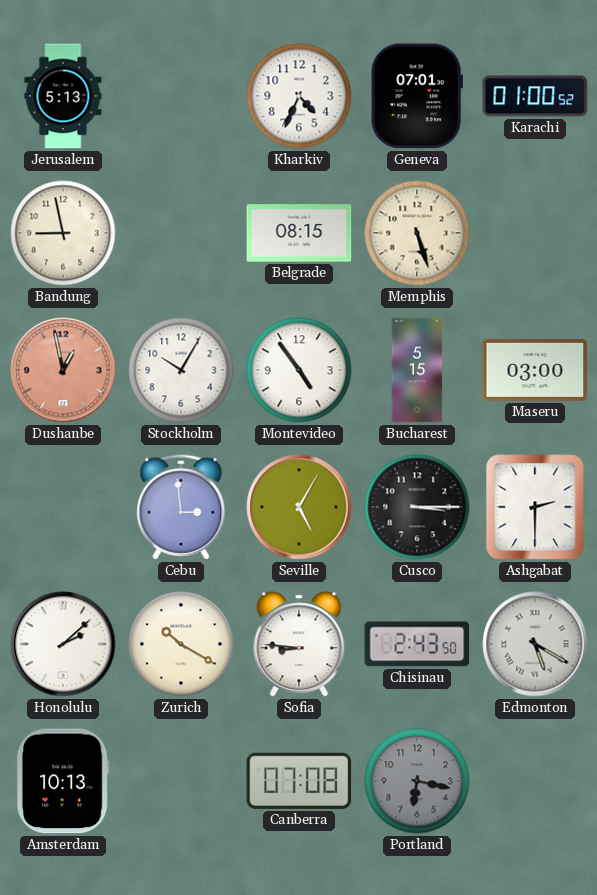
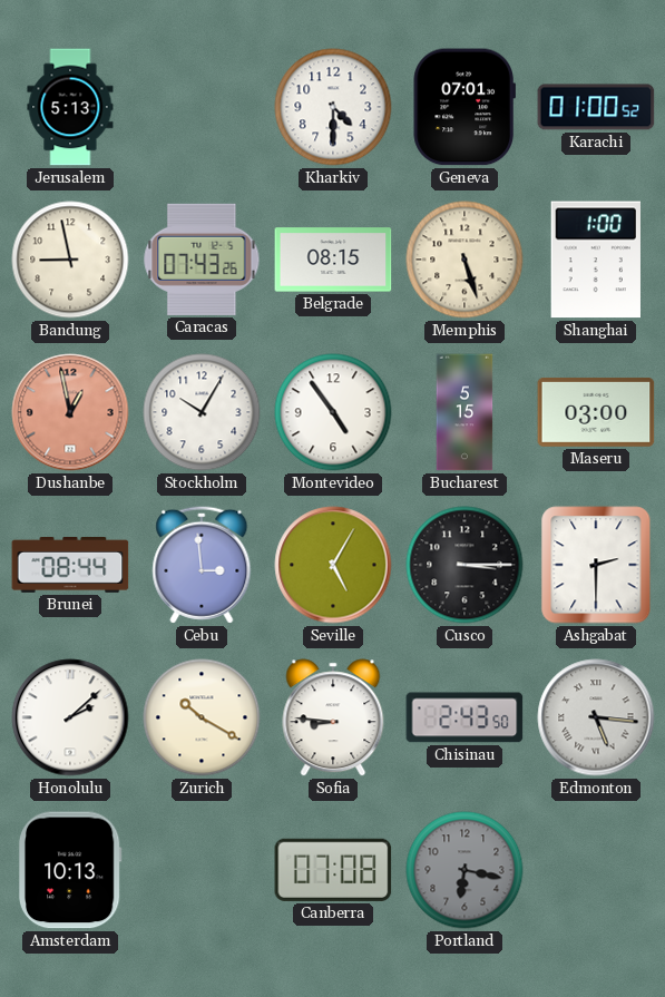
Kharkiv: 4:34 -> 4:30
Caracas: none -> 07:43
Shanghai: none -> 1:00
Brunei: none -> 08:44
Edmonton: 5:20 -> 5:16
